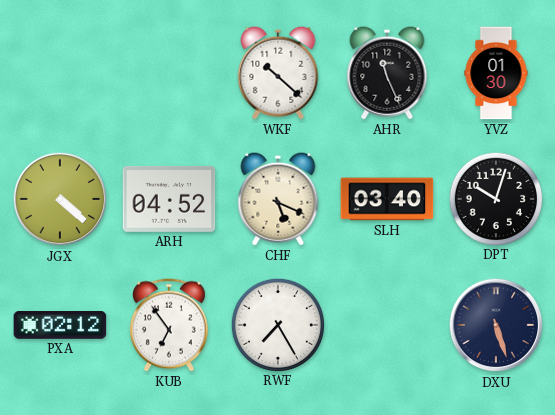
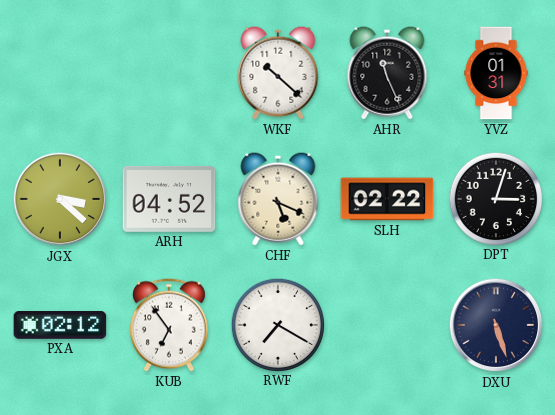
YVZ: 01:30 -> 01:31
JGX: 4:22 -> 3:22
SLH: 03:40 -> 02:22
DPT: 10:03 -> 3:03
RWF: 7:25 -> 7:20
